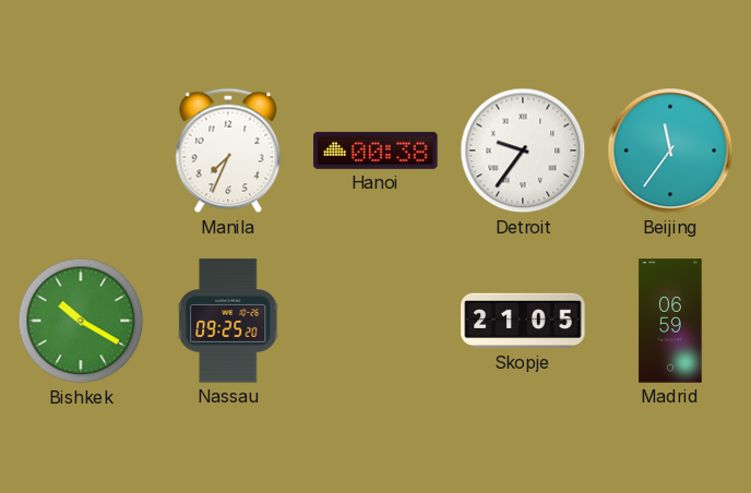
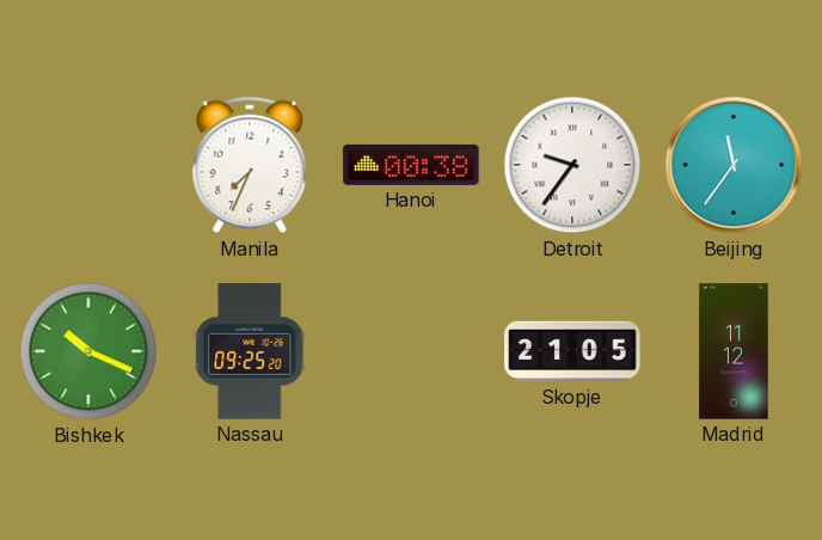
Bishkek: 10:20 -> 10:19
Madrid: 06:59 -> 11:12
